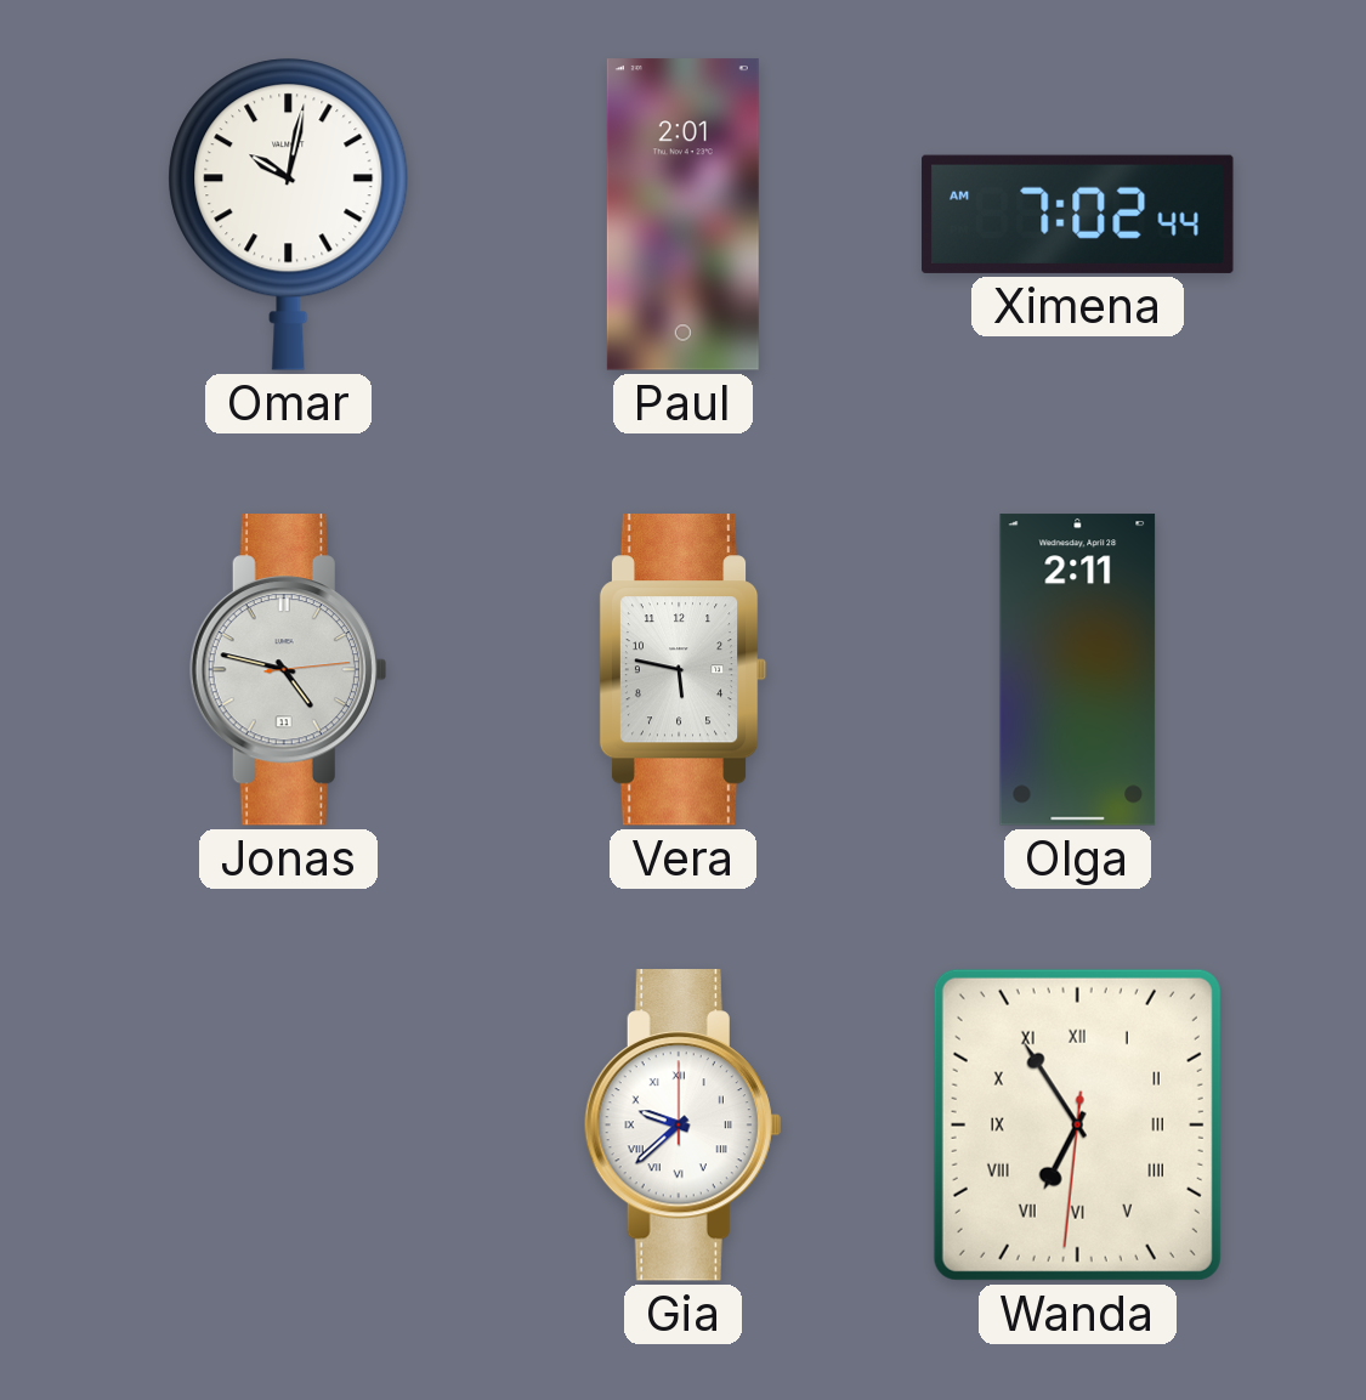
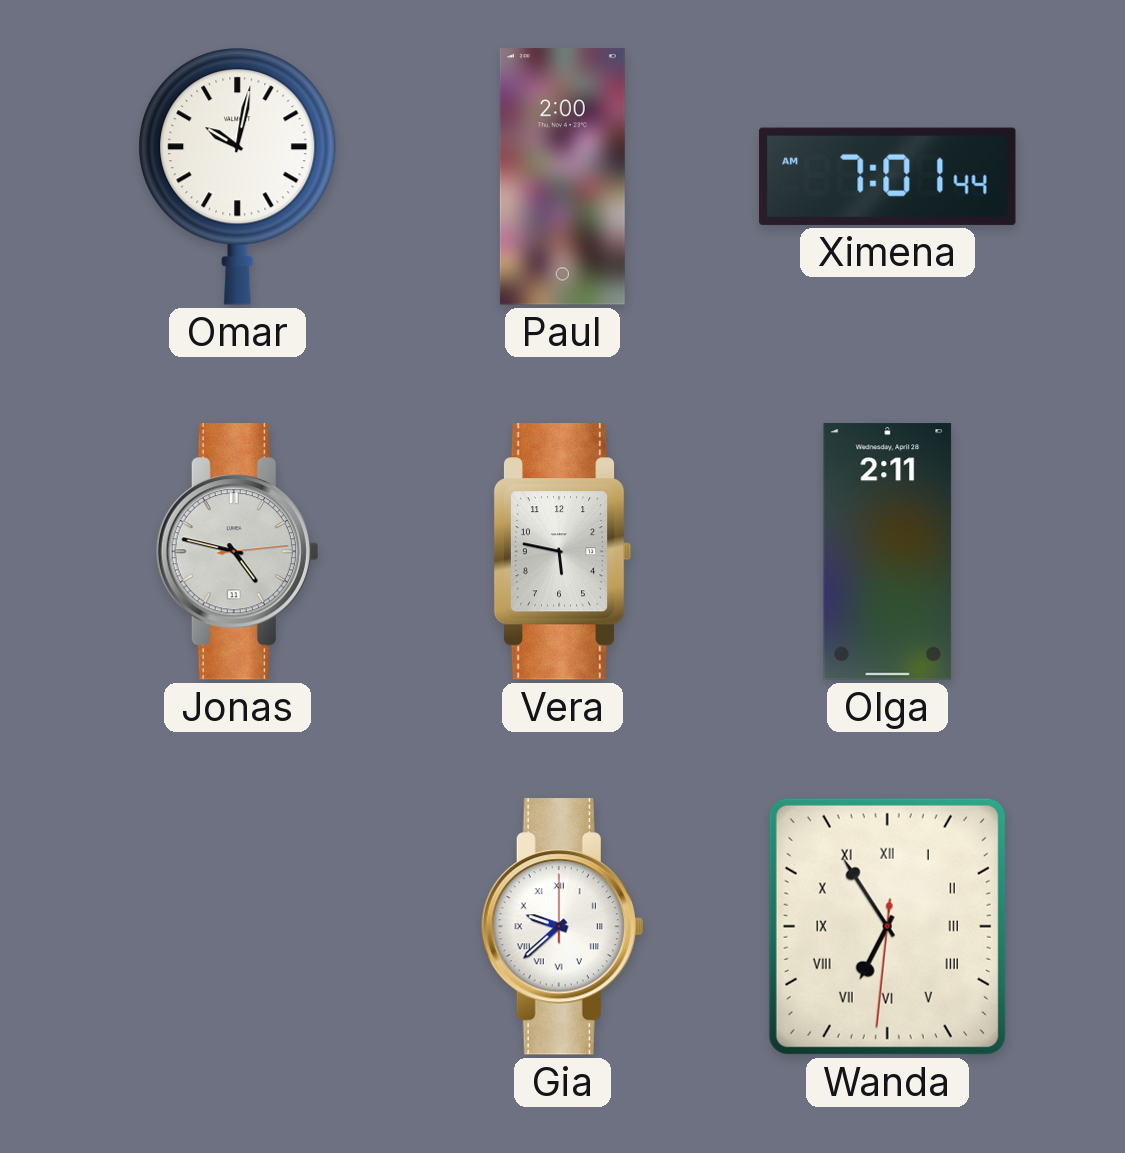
Paul: 2:01 -> 2:00
Ximena: 7:02 -> 7:01
